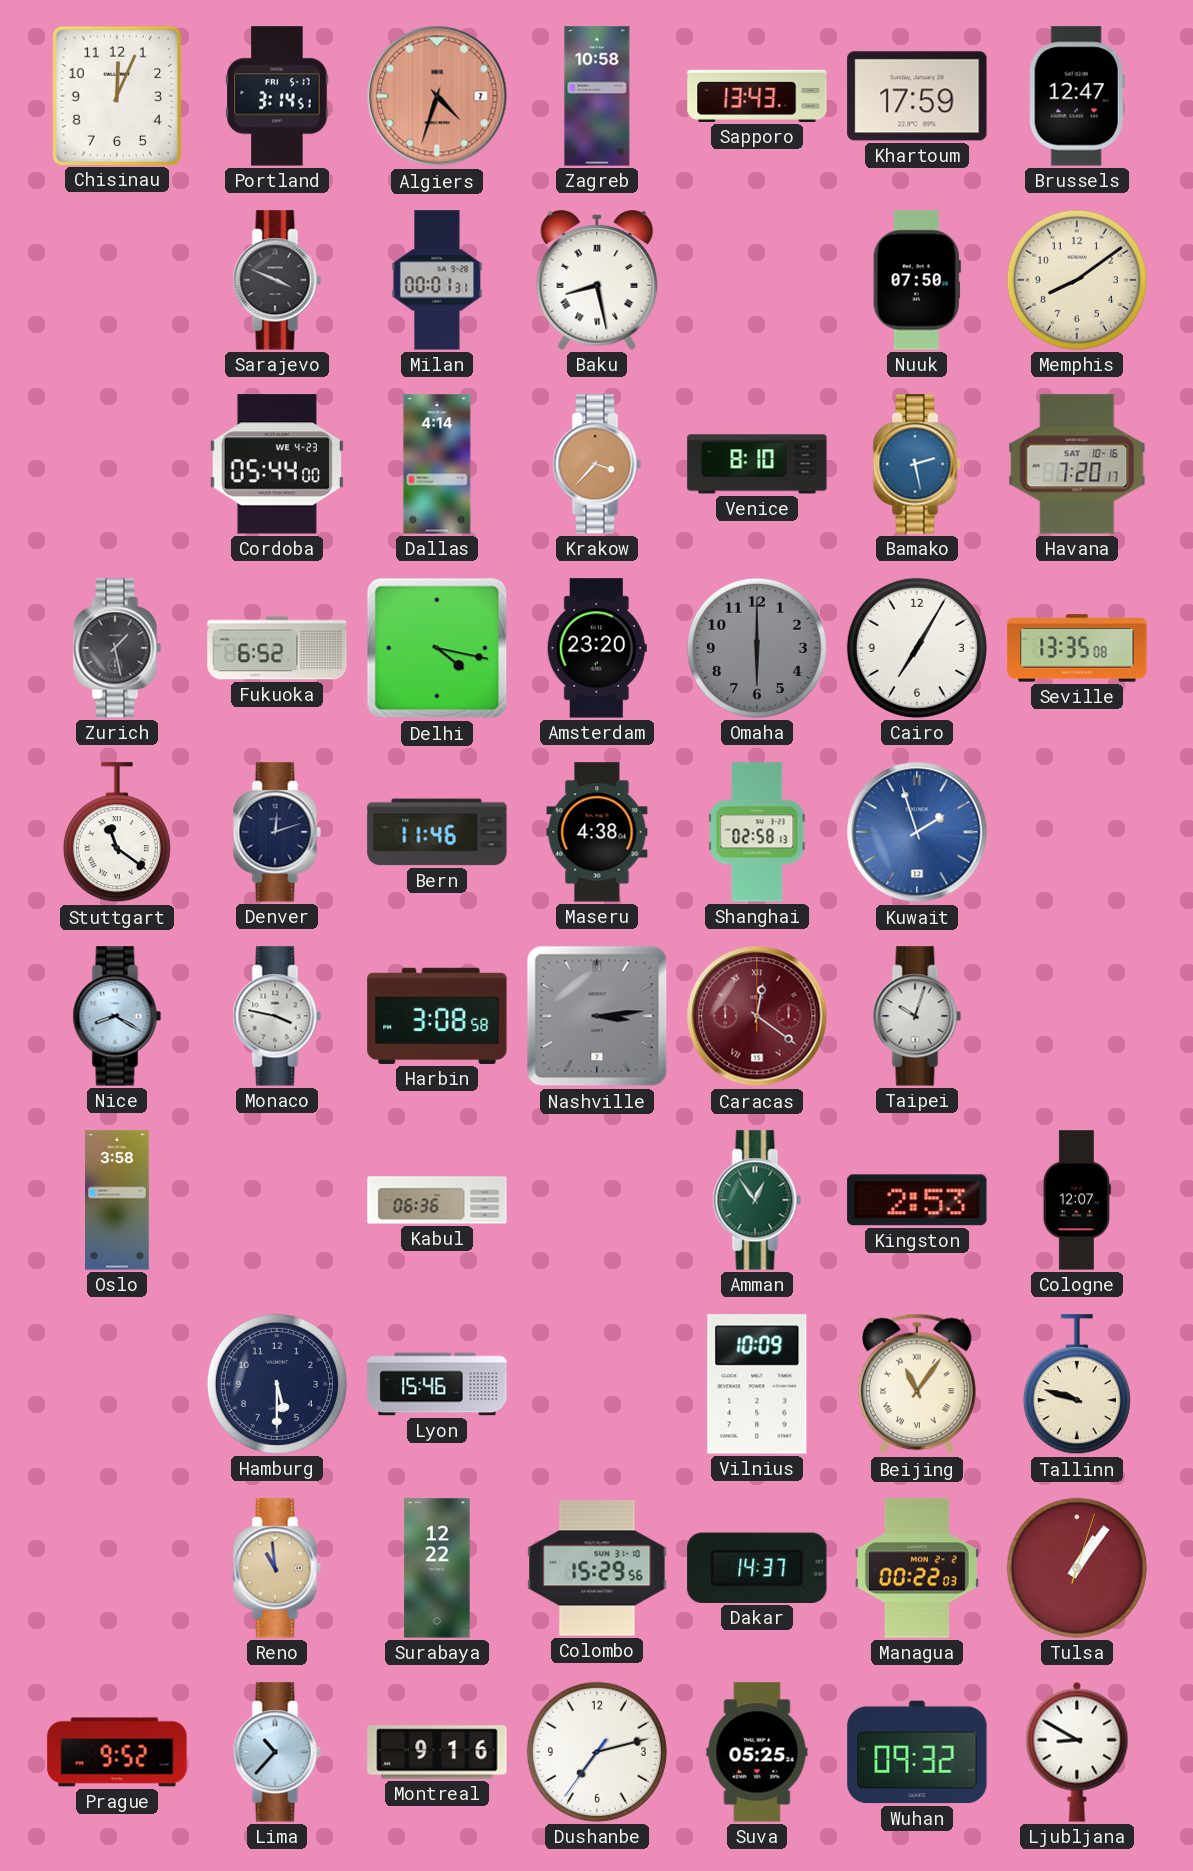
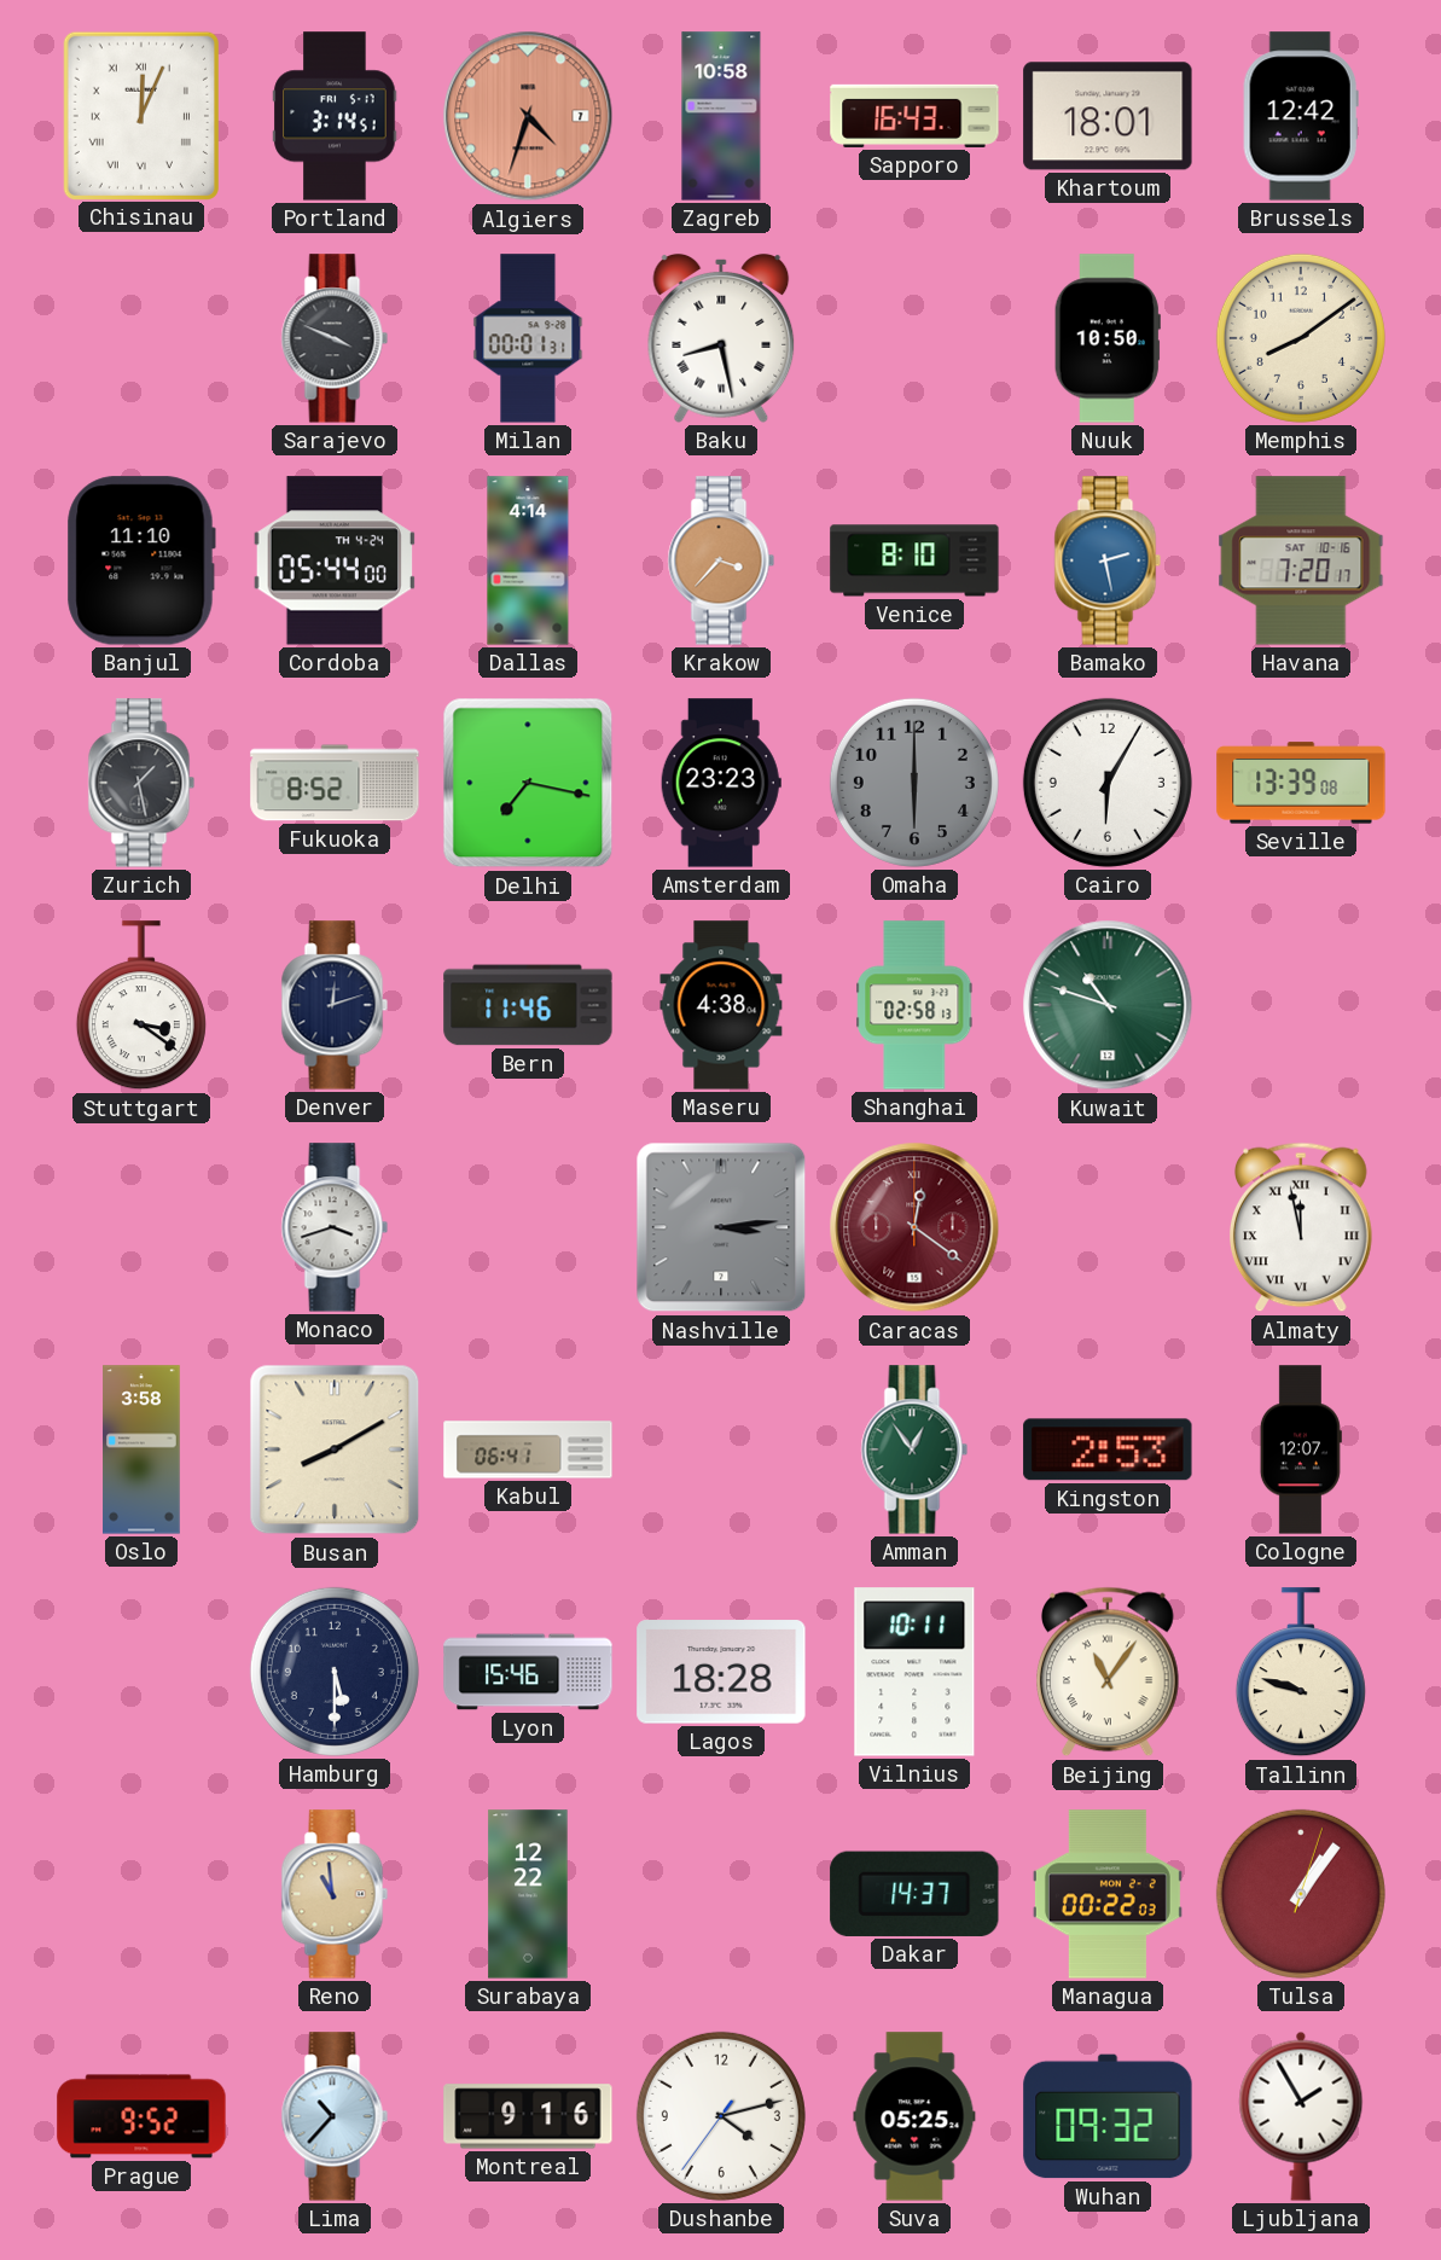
Chisinau numerals: Arabic -> Roman
Sapporo: 13:43 -> 16:43
Khartoum: 17:59 -> 18:01
Brussels: 12:47 -> 12:42
Nuuk: 07:50 -> 10:50
Banjul: none -> 11:10
Cordoba date: WE 4-23 -> TH 4-24
Fukuoka: 6:52 -> 8:52
Delhi: 4:17 -> 7:17
Amsterdam: 23:20 -> 23:23
Cairo: 7:05 -> 6:05
Seville: 13:35 -> 13:39
Stuttgart: 11:21 -> 3:21
Kuwait: 1:57 -> 10:48
Kuwait dial: blue -> green
Nice: 8:20 -> none
Monaco: 3:47 -> 3:42
Harbin: 3:08 -> none
Taipei: 10:03 -> none
Almaty: none -> 11:58
Busan: none -> 8:10
Kabul: 06:36 -> 06:41
Lagos: none -> 18:28
Vilnius: 10:09 -> 10:11
Colombo: 15:29 -> none
Dushanbe: 7:12 -> 4:12
Ljubljana: 8:50 -> 1:55
